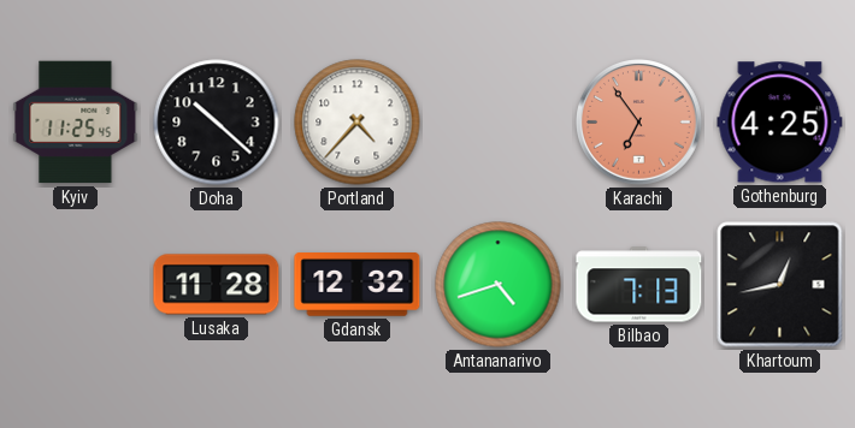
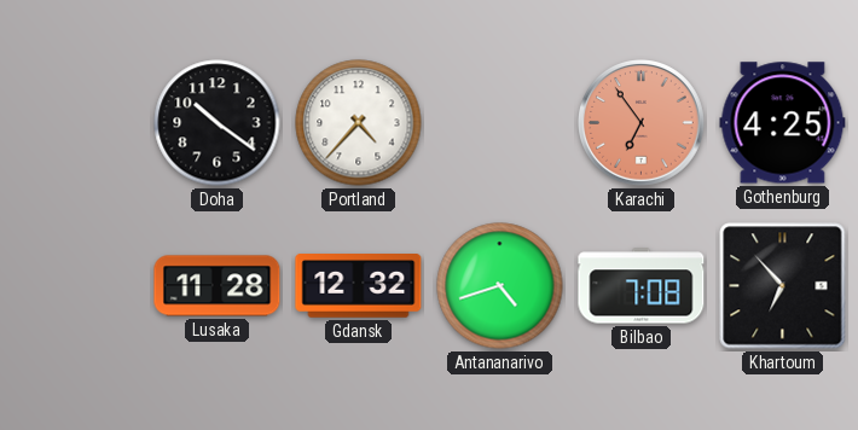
Kyiv: 11:25 -> none
Doha: 10:22 -> 10:21
Bilbao: 7:13 -> 7:08
Khartoum: 12:43 -> 6:53
